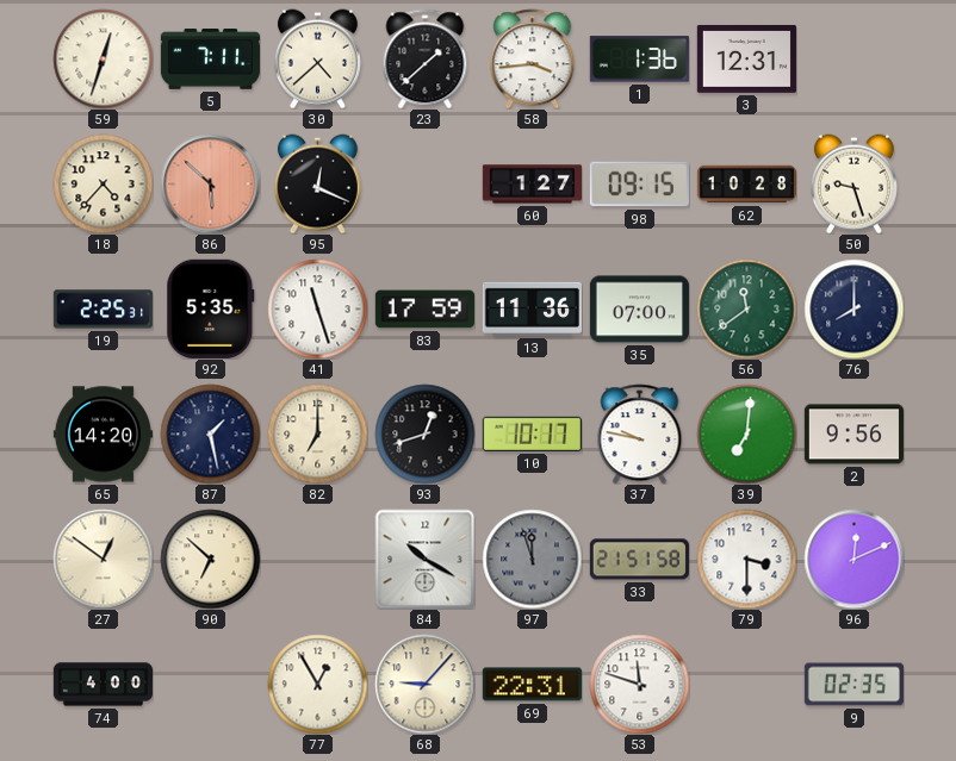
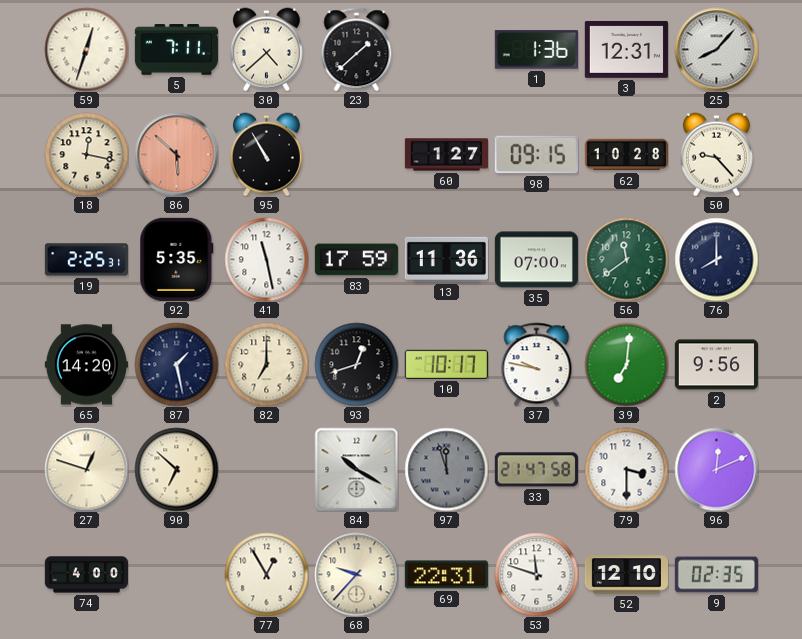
58: 3:44 -> none
25: none -> 8:07
18: 4:37 -> 12:17
95: 12:19 -> 10:55
50: 9:27 -> 9:23
41: 11:27 -> 11:28
27: 12:51 -> 12:48
33: 21:51 -> 21:47
68: 9:07 -> 9:37
52: none -> 12:10
